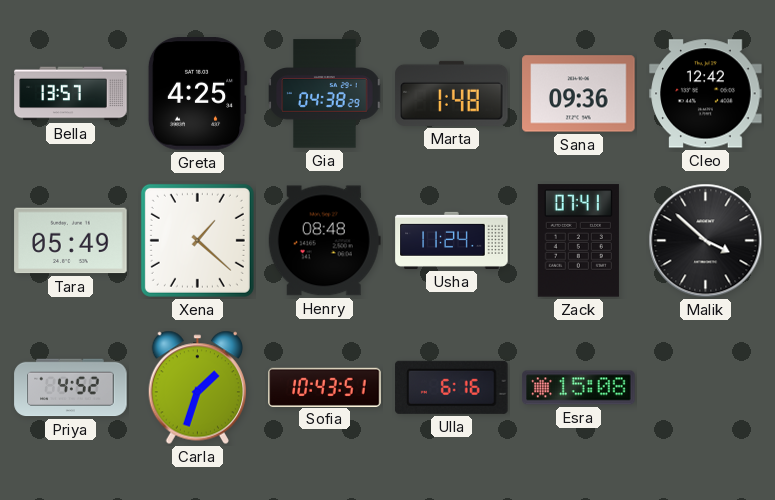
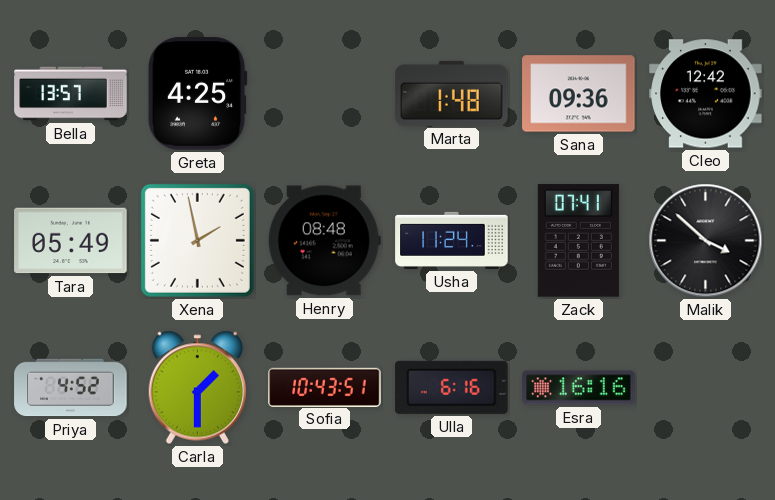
Gia: 04:38 -> none
Xena: 1:22 -> 1:58
Carla: 1:33 -> 1:30
Esra: 15:08 -> 16:16
